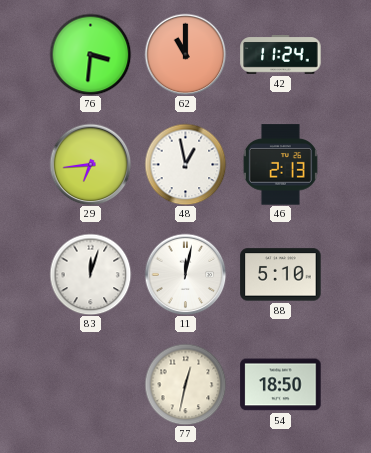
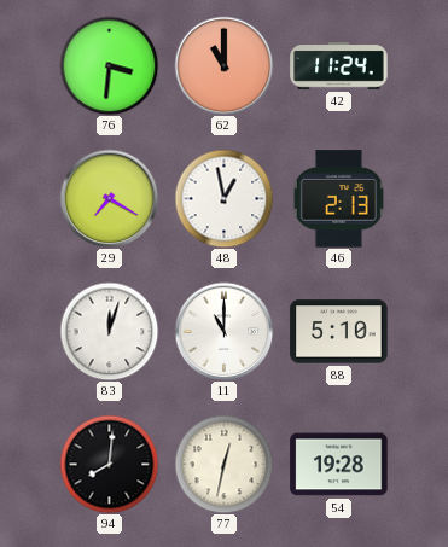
29: 6:44 -> 7:20
11: 12:02 -> 11:00
94: none -> 8:01
54: 18:50 -> 19:28
